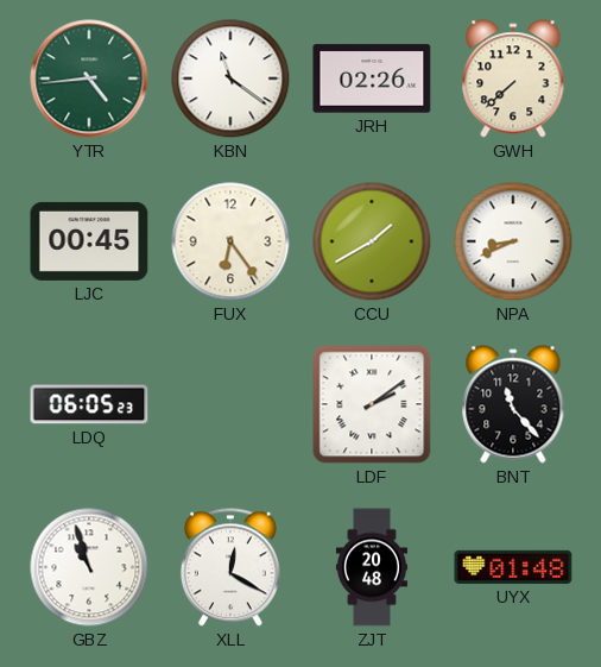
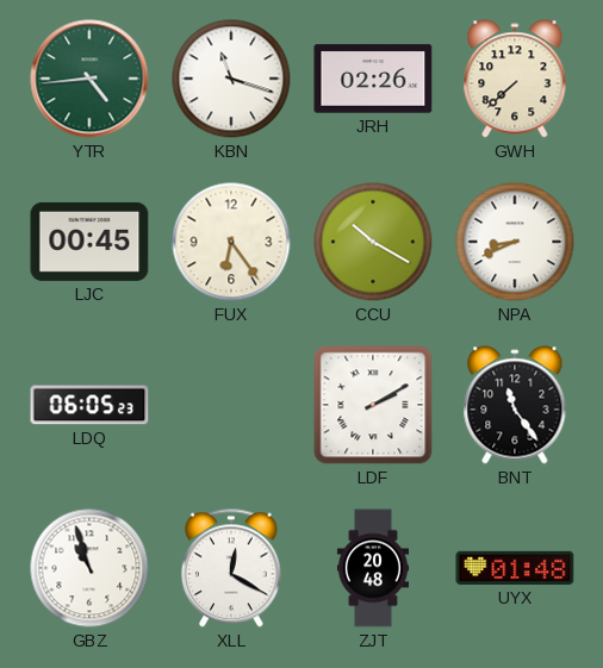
KBN: 11:21 -> 11:18
CCU: 1:40 -> 10:20
LDF: 2:09 -> 2:10
BNT: 11:23 -> 11:24
